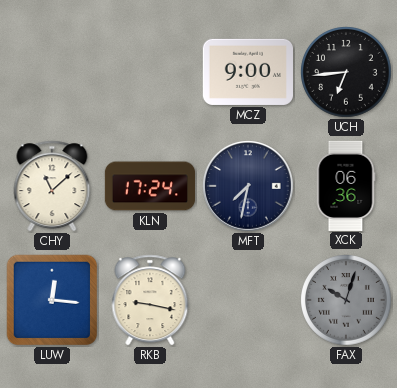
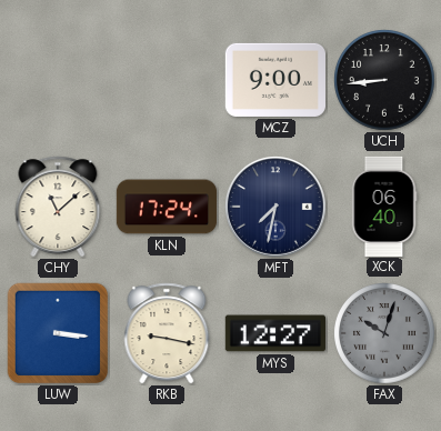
UCH: 6:44 -> 8:44
XCK: 06:36 -> 06:40
LUW: 12:16 -> 3:16
MYS: none -> 12:27
